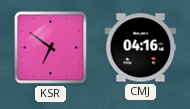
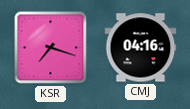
KSR: 6:51 -> 7:18
